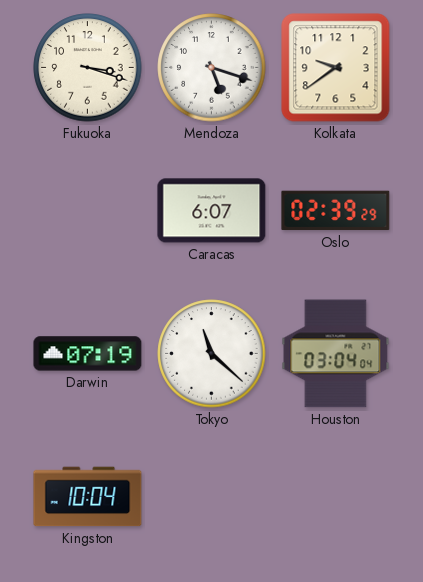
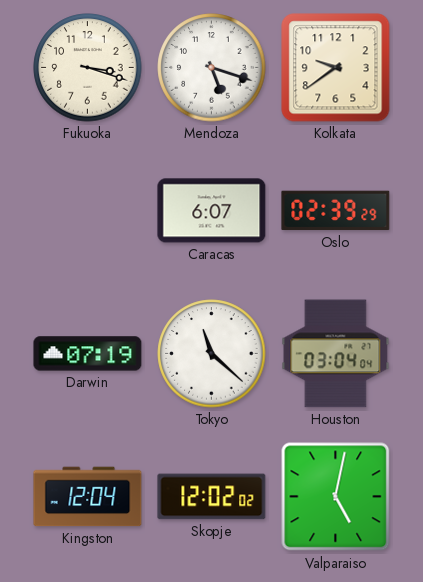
Kingston: 10:04 -> 12:04
Skopje: none -> 12:02
Valparaiso: none -> 5:02
